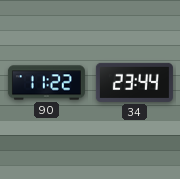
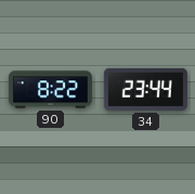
90: 11:22 -> 8:22
